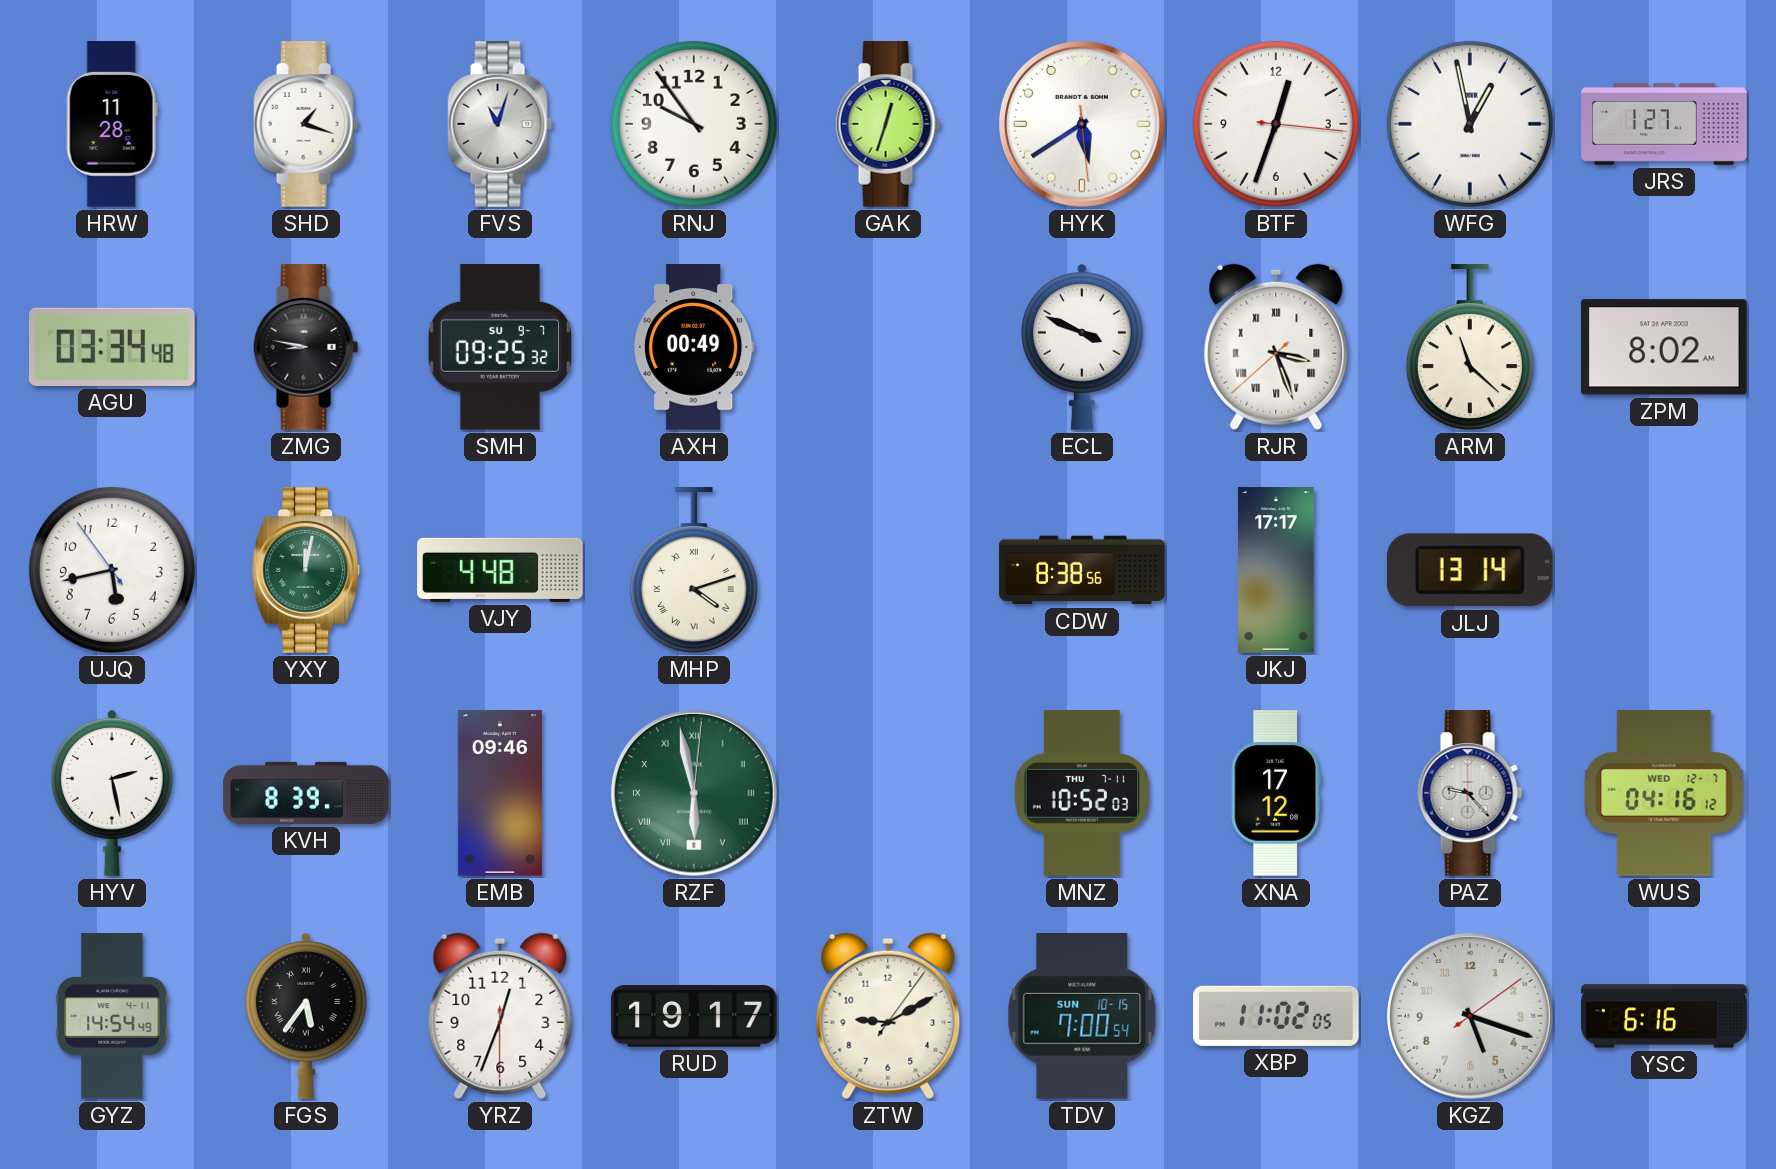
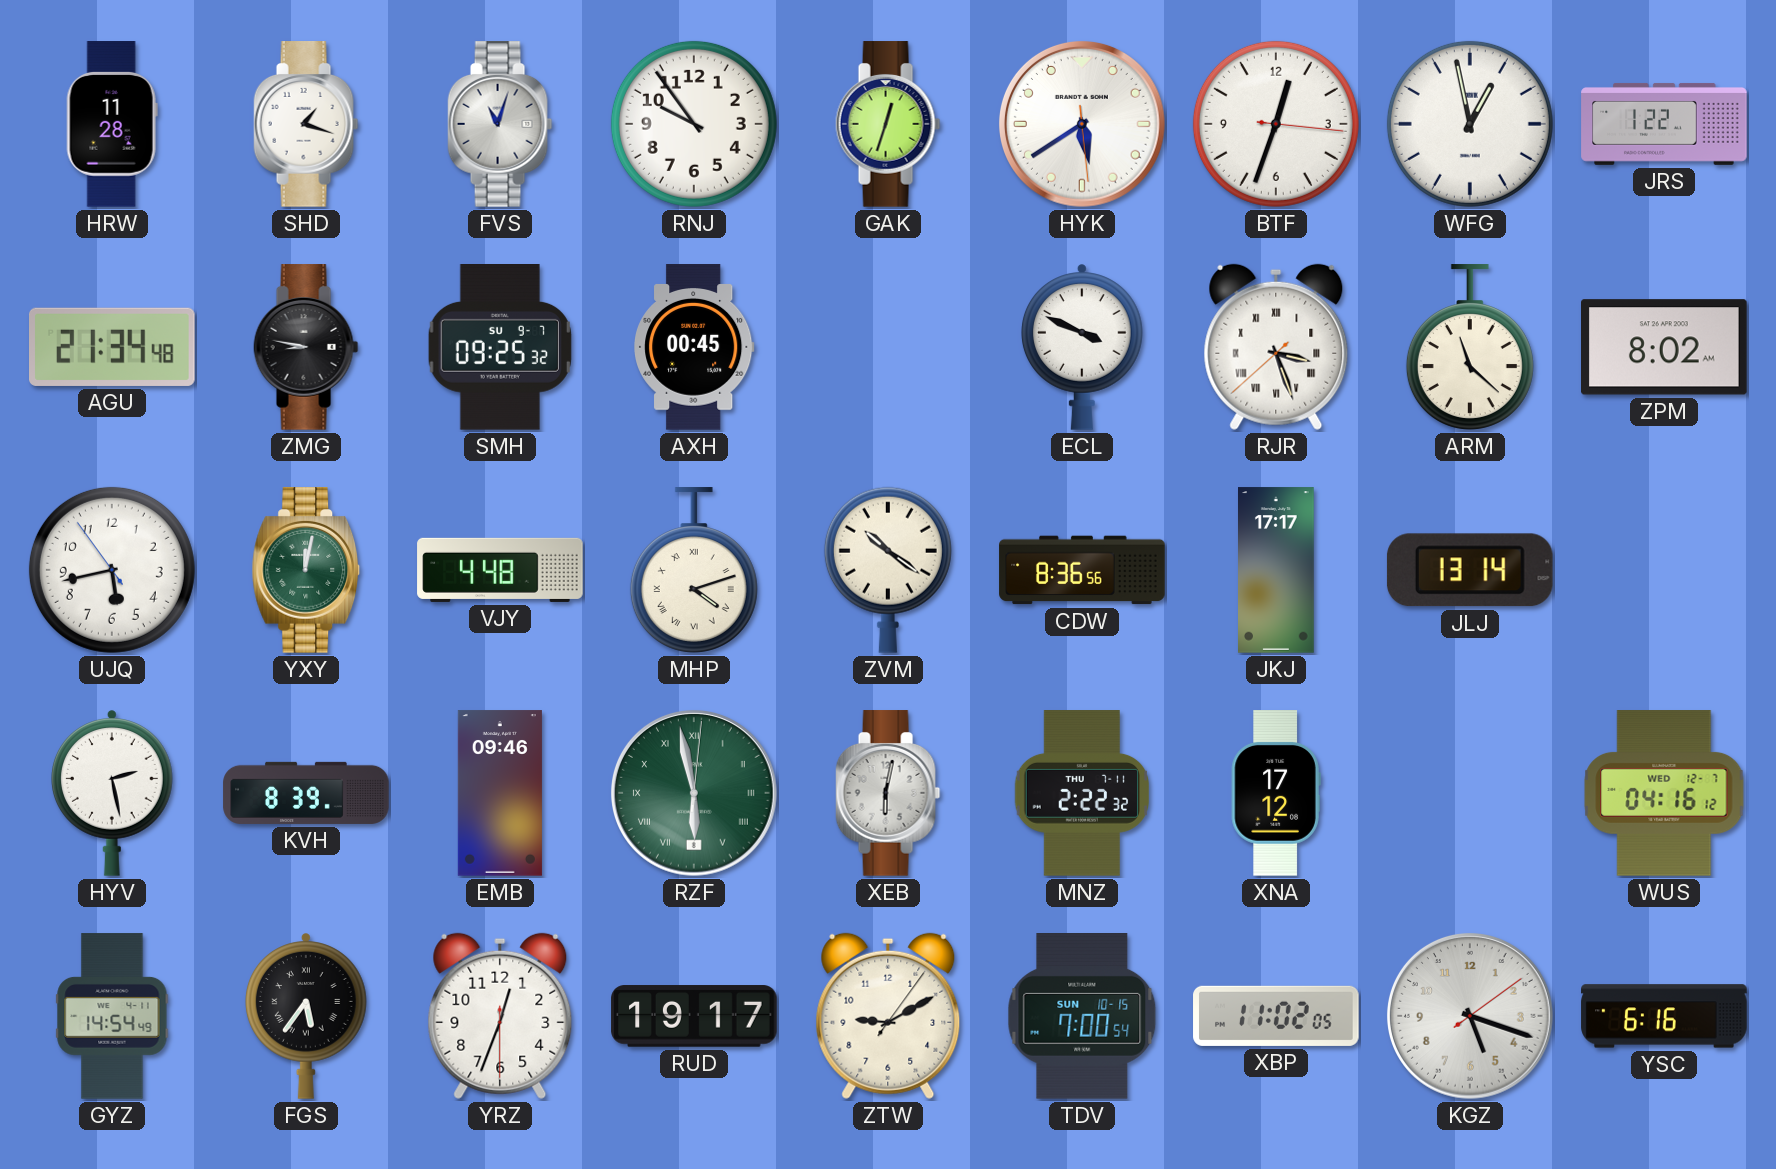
JRS: 1:27 -> 1:22
AGU: 03:34 -> 21:34
AXH: 00:49 -> 00:45
ZVM: none -> 10:21
CDW: 8:38 -> 8:36
XEB: none -> 6:02
MNZ: 10:52 -> 2:22
PAZ: 9:23 -> none
